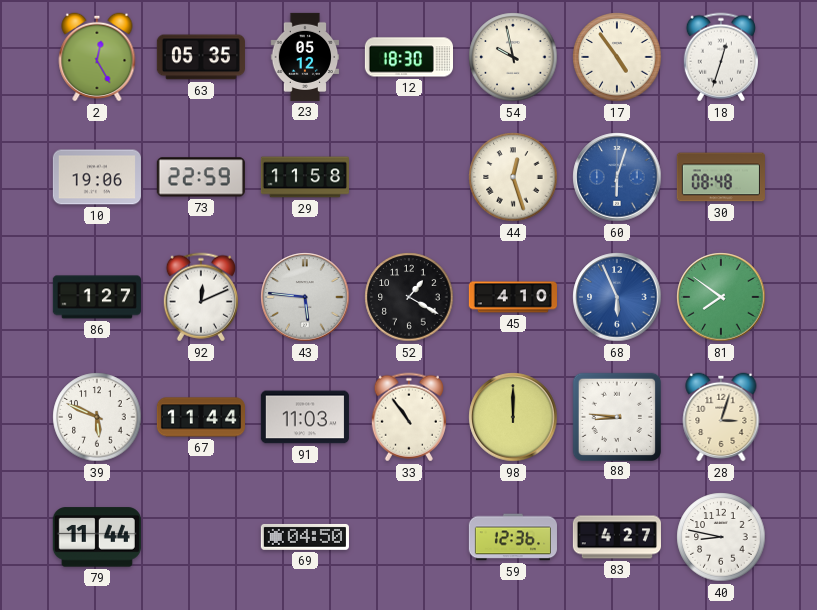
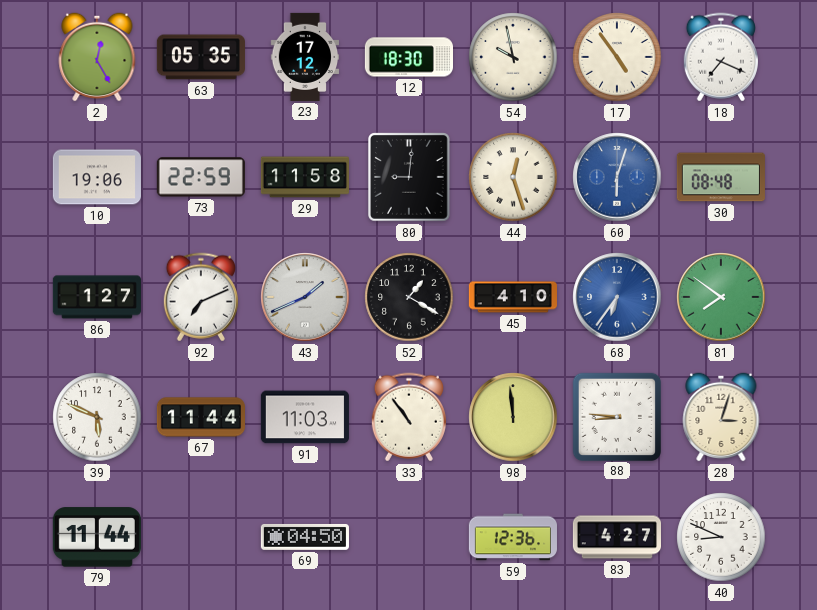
23: 05:12 -> 17:12
18: 12:33 -> 7:19
80: none -> 9:01
92: 12:11 -> 7:11
43: 5:46 -> 1:41
68: 5:56 -> 6:36
98: 12:00 -> 11:59
40: 8:47 -> 8:49
